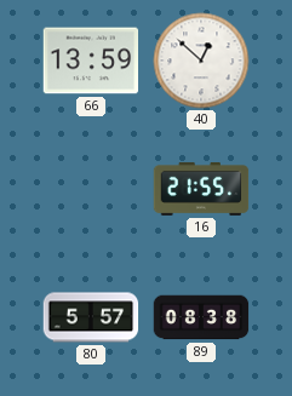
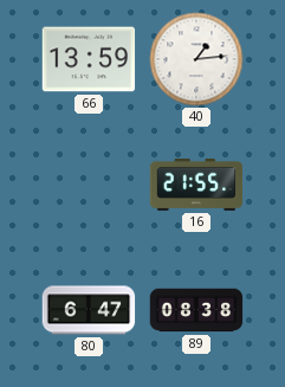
40: 12:52 -> 1:14
80: 5:57 -> 6:47
